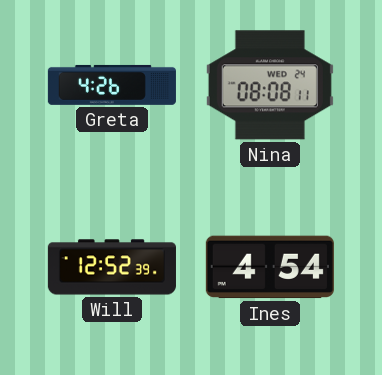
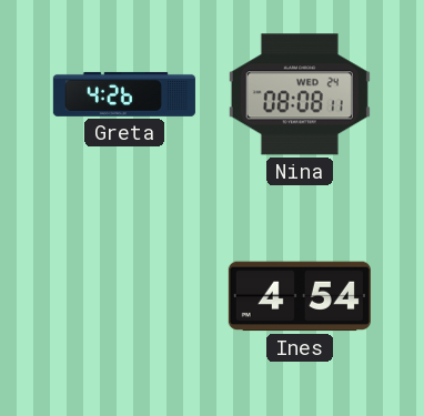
Will: 12:52 -> none
